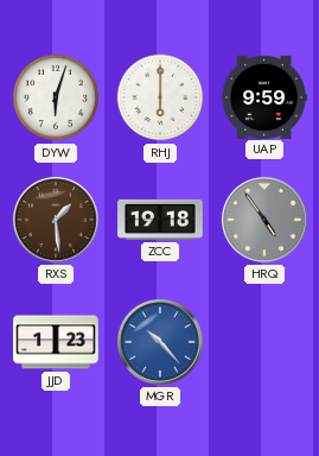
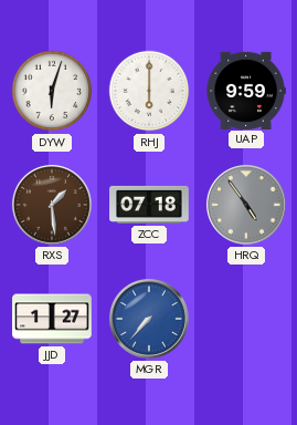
ZCC: 19:18 -> 07:18
JJD: 1:23 -> 1:27
MGR: 10:23 -> 7:37
